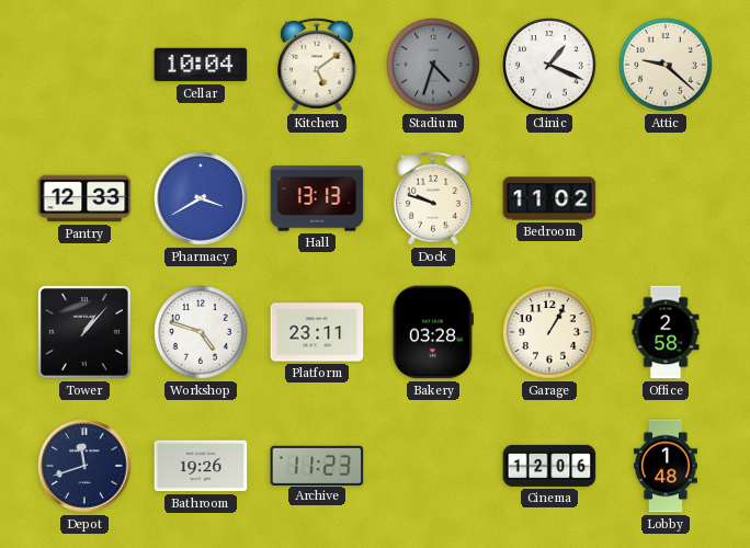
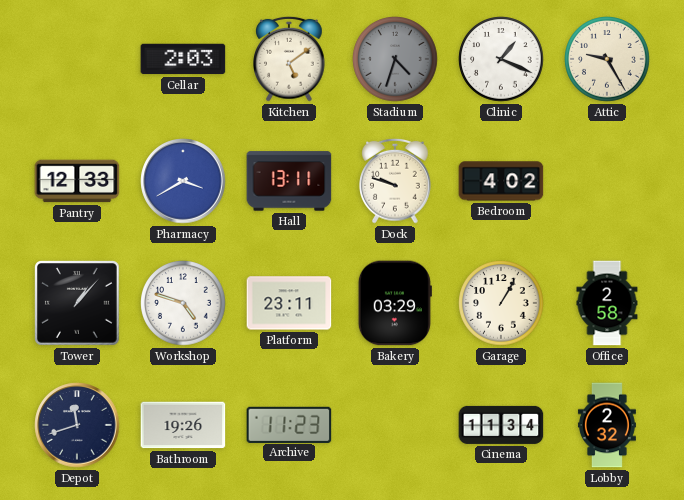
Cellar: 10:04 -> 2:03
Attic: 9:22 -> 9:25
Hall: 13:13 -> 13:11
Bedroom: 11:02 -> 4:02
Bakery: 03:28 -> 03:29
Cinema: 12:06 -> 11:34
Lobby: 1:48 -> 2:32
